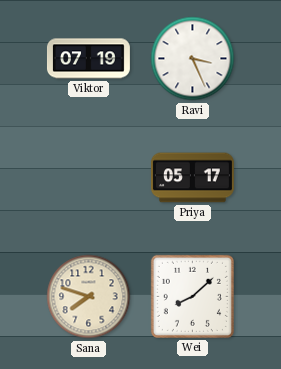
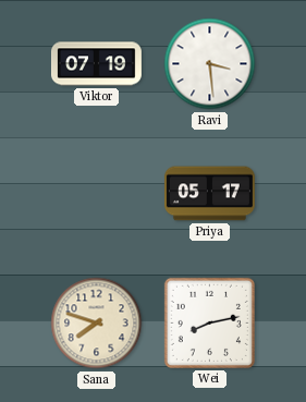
Ravi: 3:26 -> 3:29
Wei: 8:08 -> 8:13
